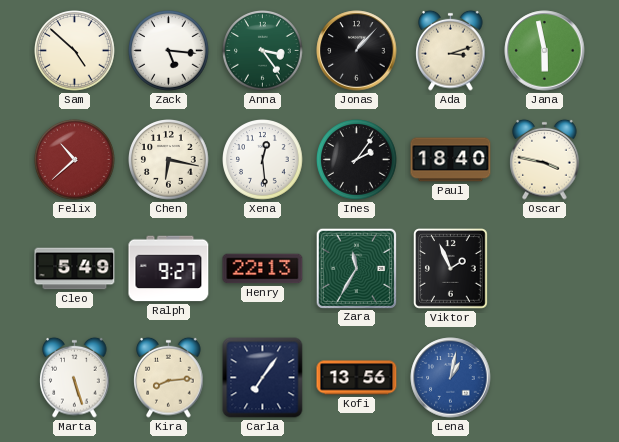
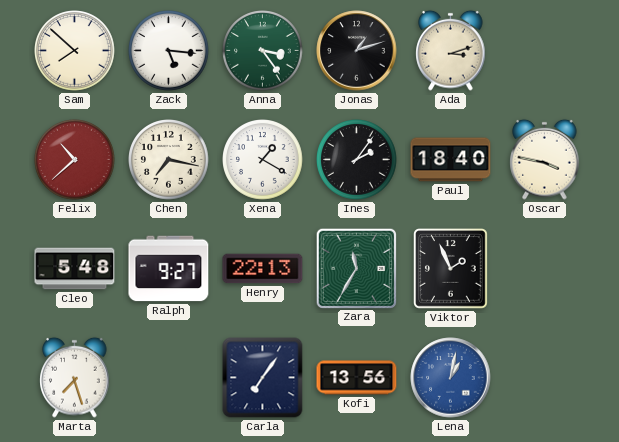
Sam: 4:52 -> 7:52
Jonas: 1:07 -> 1:12
Jana: 5:58 -> none
Chen: 6:17 -> 7:17
Xena: 12:29 -> 1:20
Cleo: 5:49 -> 5:48
Marta: 5:27 -> 7:27
Kira: 8:14 -> none
